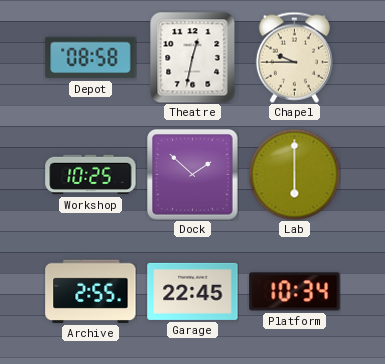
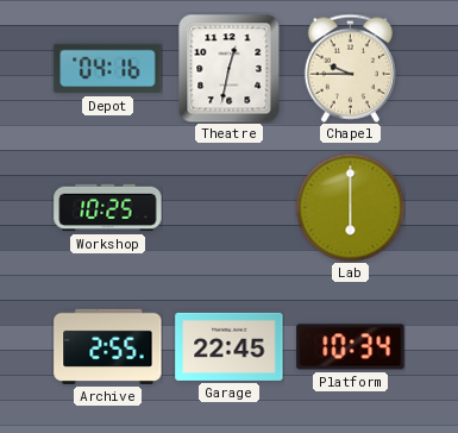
Depot: 08:58 -> 04:16
Dock: 1:52 -> none
